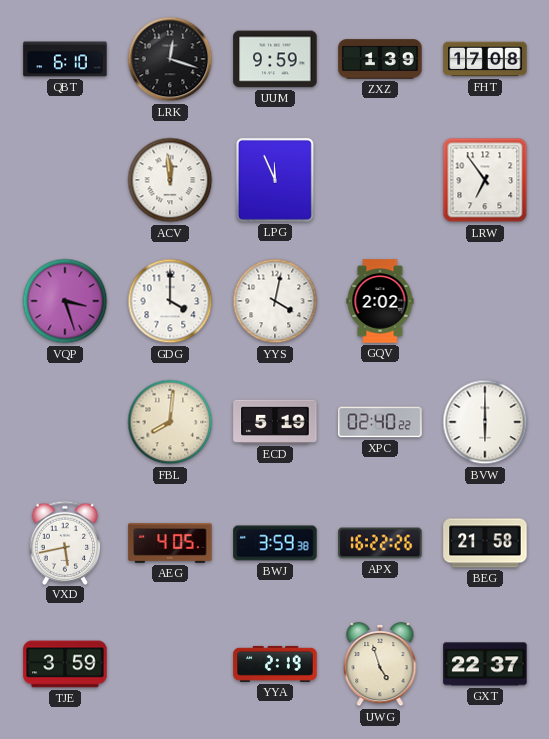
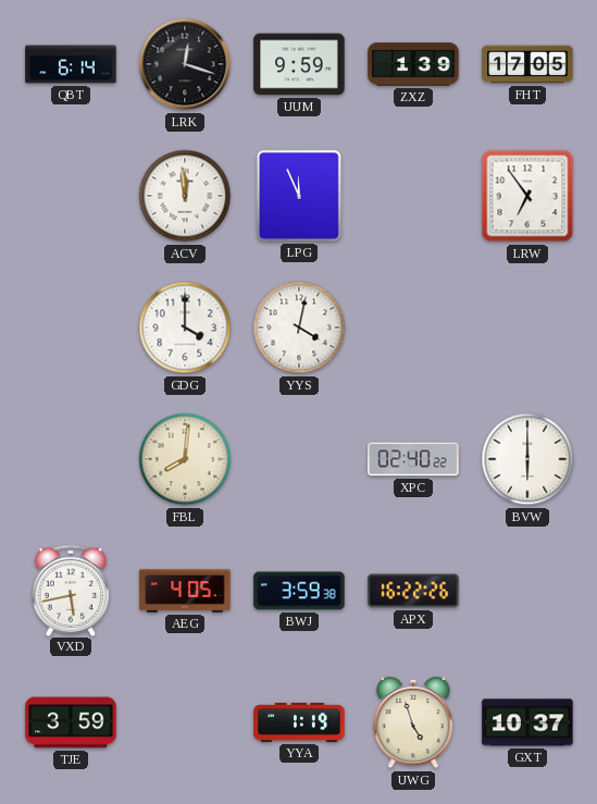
QBT: 6:10 -> 6:14
FHT: 17:08 -> 17:05
VQP: 3:27 -> none
GQV: 2:02 -> none
ECD: 5:19 -> none
BEG: 21:58 -> none
YYA: 2:19 -> 1:19
GXT: 22:37 -> 10:37
